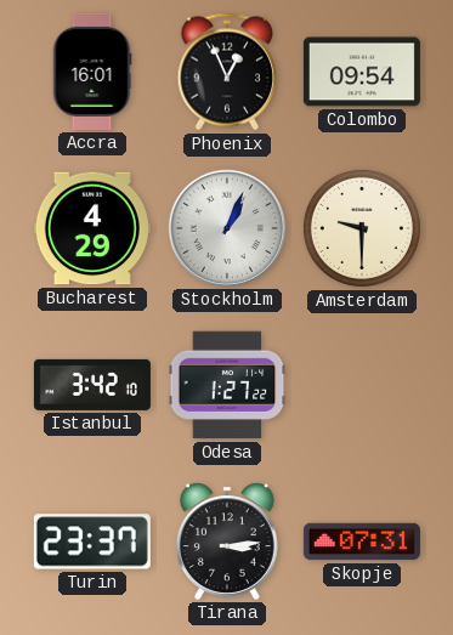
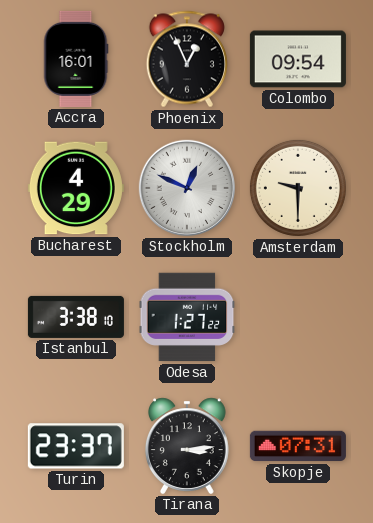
Stockholm: 1:04 -> 12:49
Istanbul: 3:42 -> 3:38
